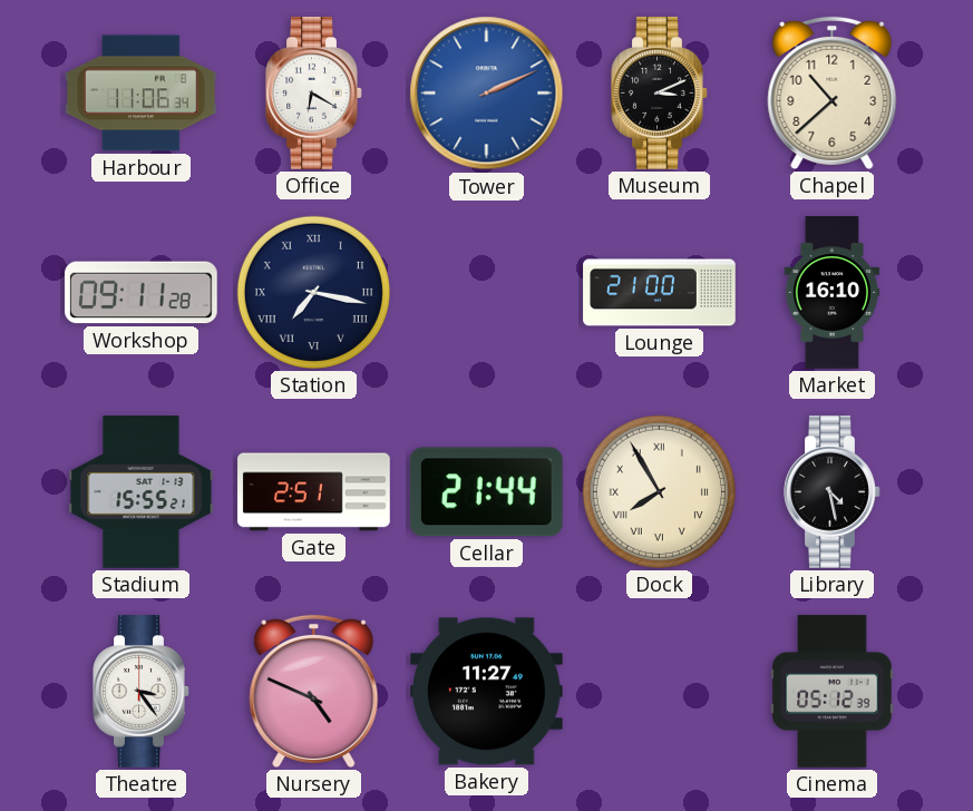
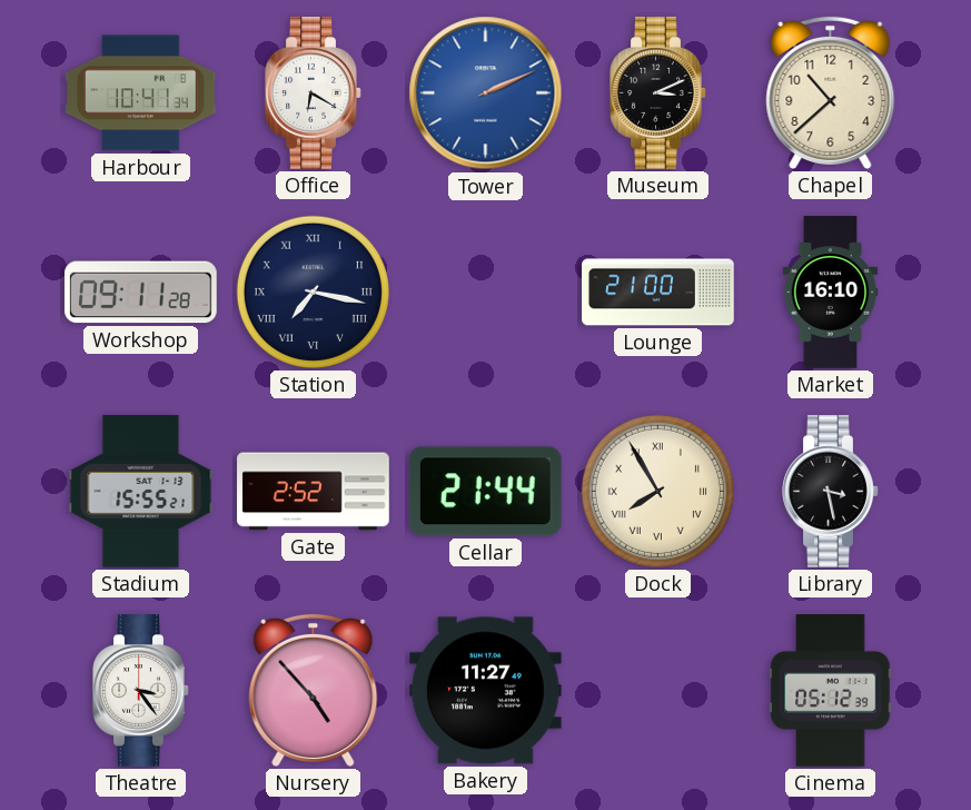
Harbour: 11:06 -> 10:41
Gate: 2:51 -> 2:52
Library: 4:28 -> 3:28
Nursery: 4:49 -> 4:53
